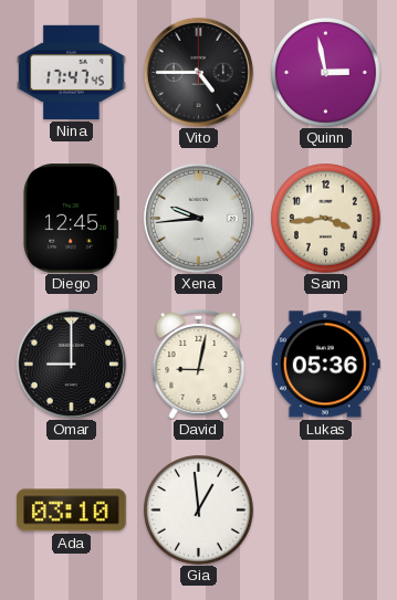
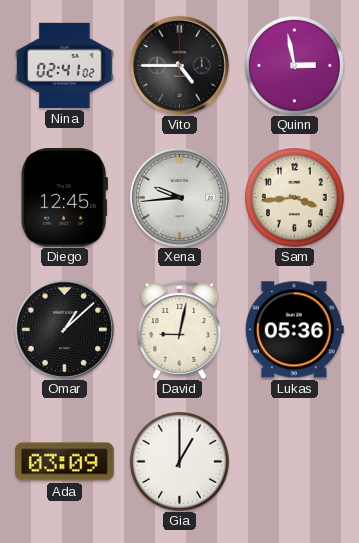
Nina: 17:47 -> 02:41
Omar: 9:00 -> 1:08
Ada: 03:10 -> 03:09
Gia: 12:59 -> 1:00
